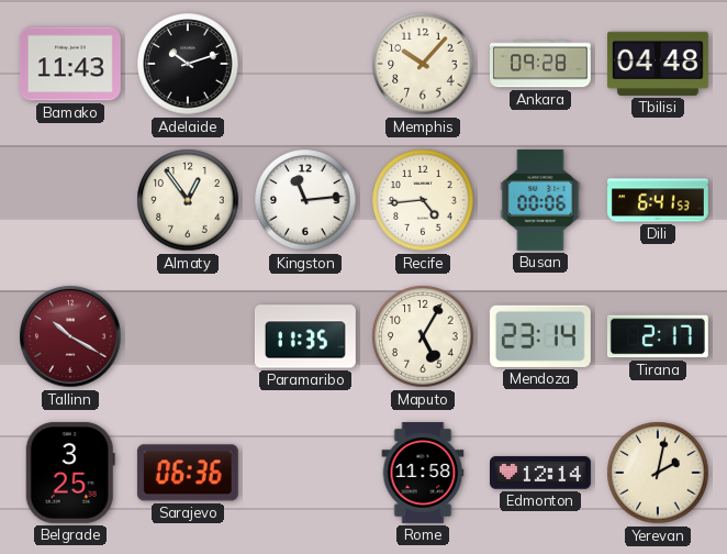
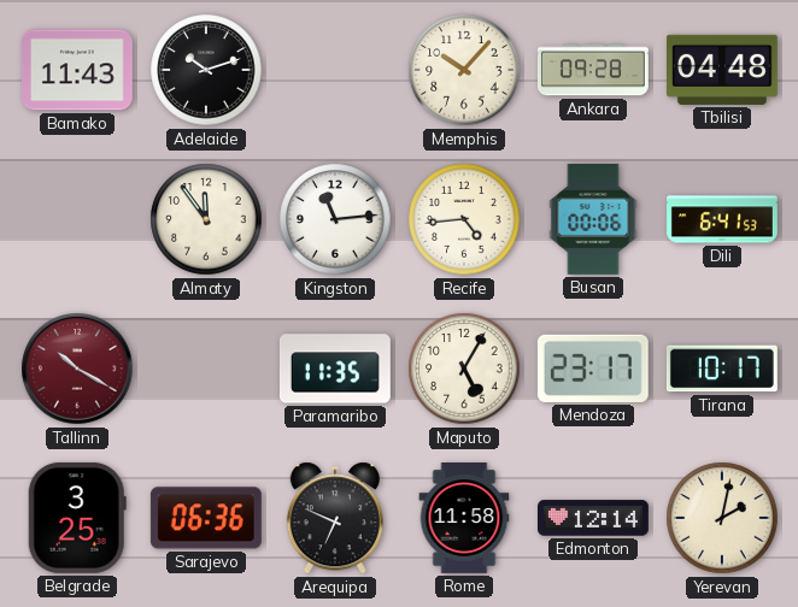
Almaty: 12:54 -> 11:54
Mendoza: 23:14 -> 23:17
Tirana: 2:17 -> 10:17
Arequipa: none -> 6:49
